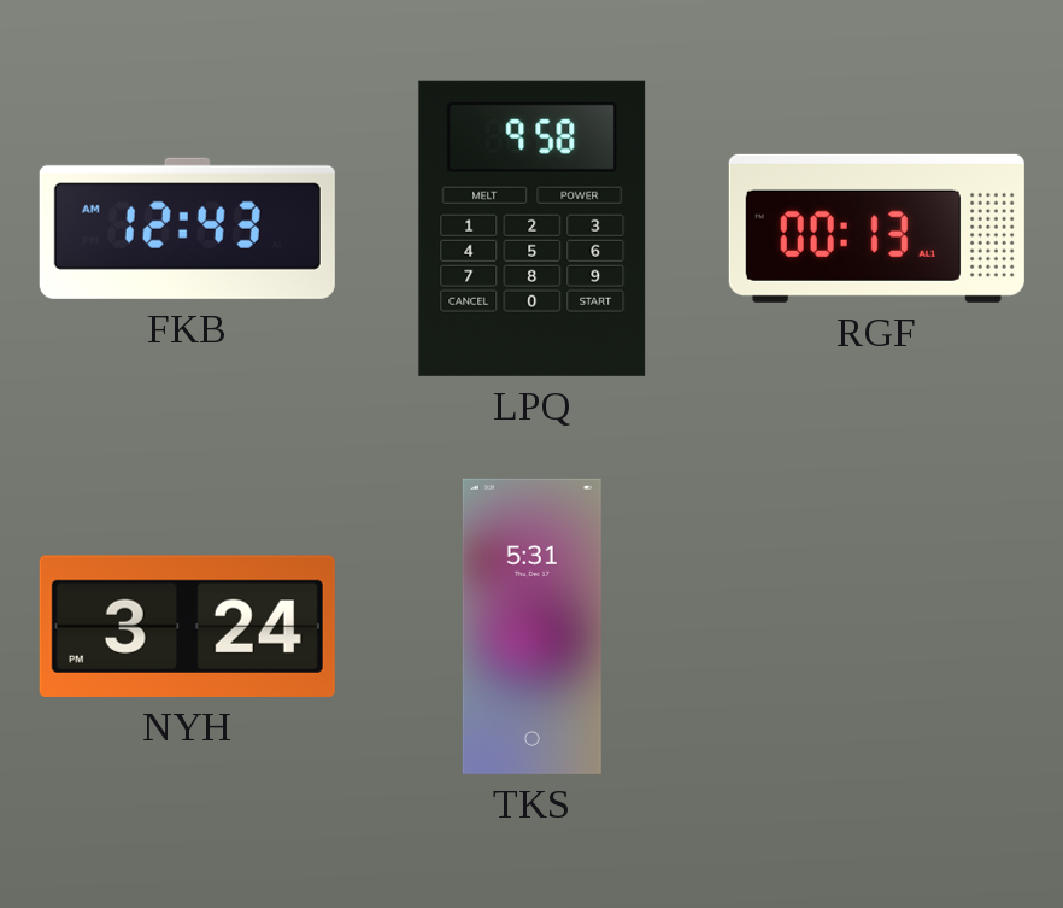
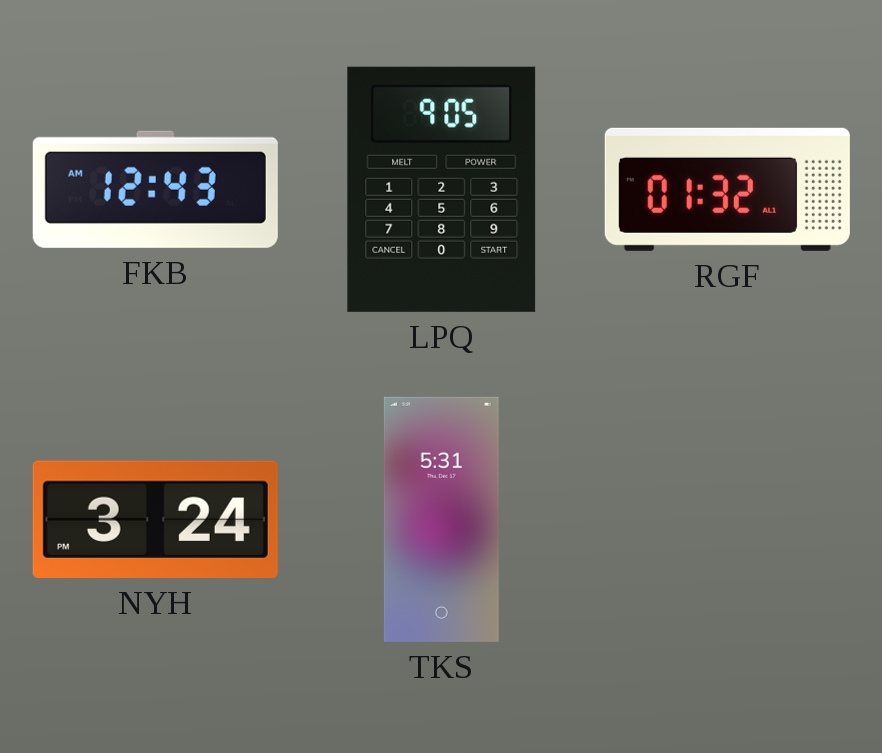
LPQ: 9:58 -> 9:05
RGF: 00:13 -> 01:32
